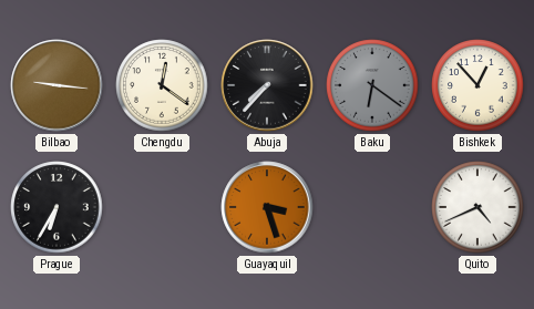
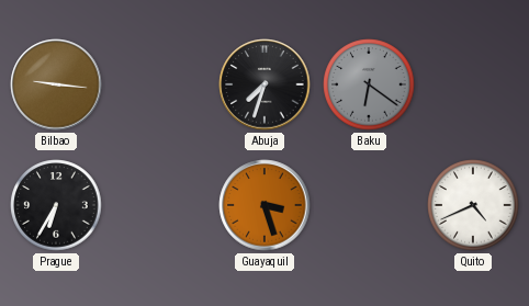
Chengdu: 12:21 -> none
Abuja: 7:37 -> 7:33
Bishkek: 12:53 -> none
